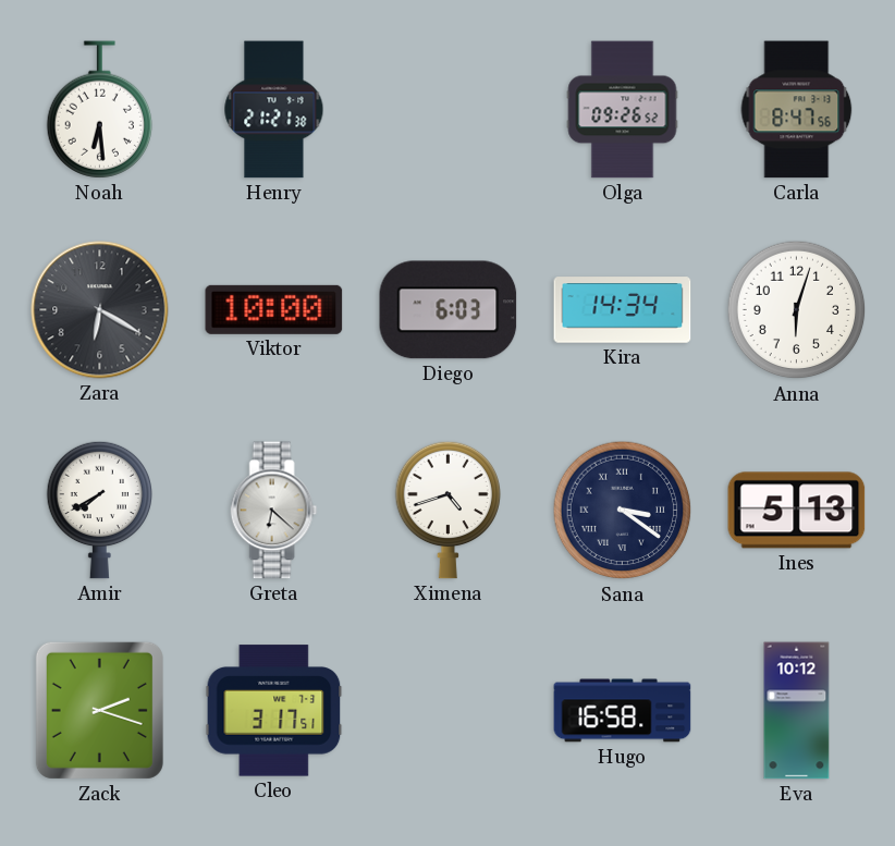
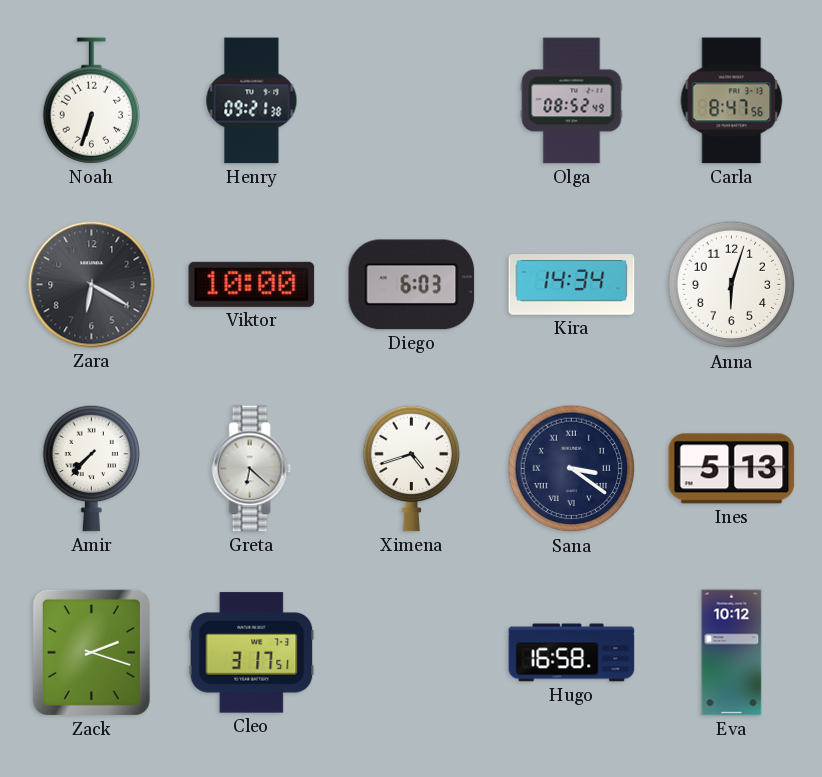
Noah: 6:29 -> 6:33
Henry: 21:21 -> 09:21
Olga: 09:26 -> 08:52
Amir: 7:40 -> 7:37
